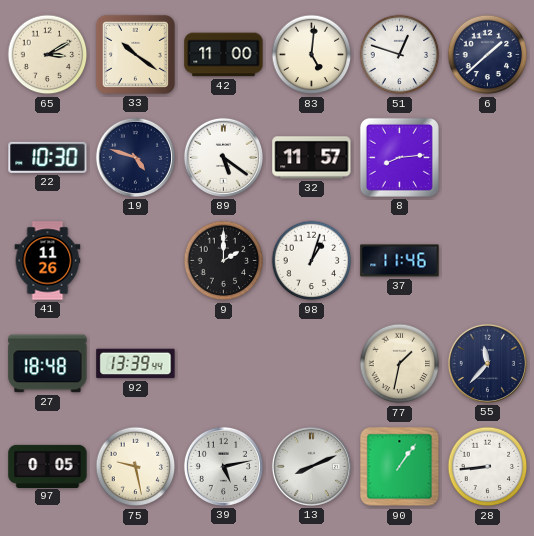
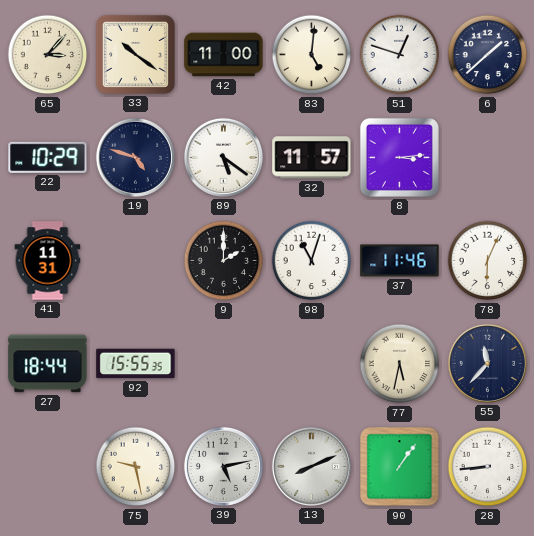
65: 3:10 -> 3:07
22: 10:30 -> 10:29
8: 8:14 -> 3:14
41: 11:26 -> 11:31
98: 1:03 -> 11:03
78: none -> 6:04
27: 18:48 -> 18:44
92: 13:39 -> 15:55
77: 1:32 -> 5:32
97: 0:05 -> none
